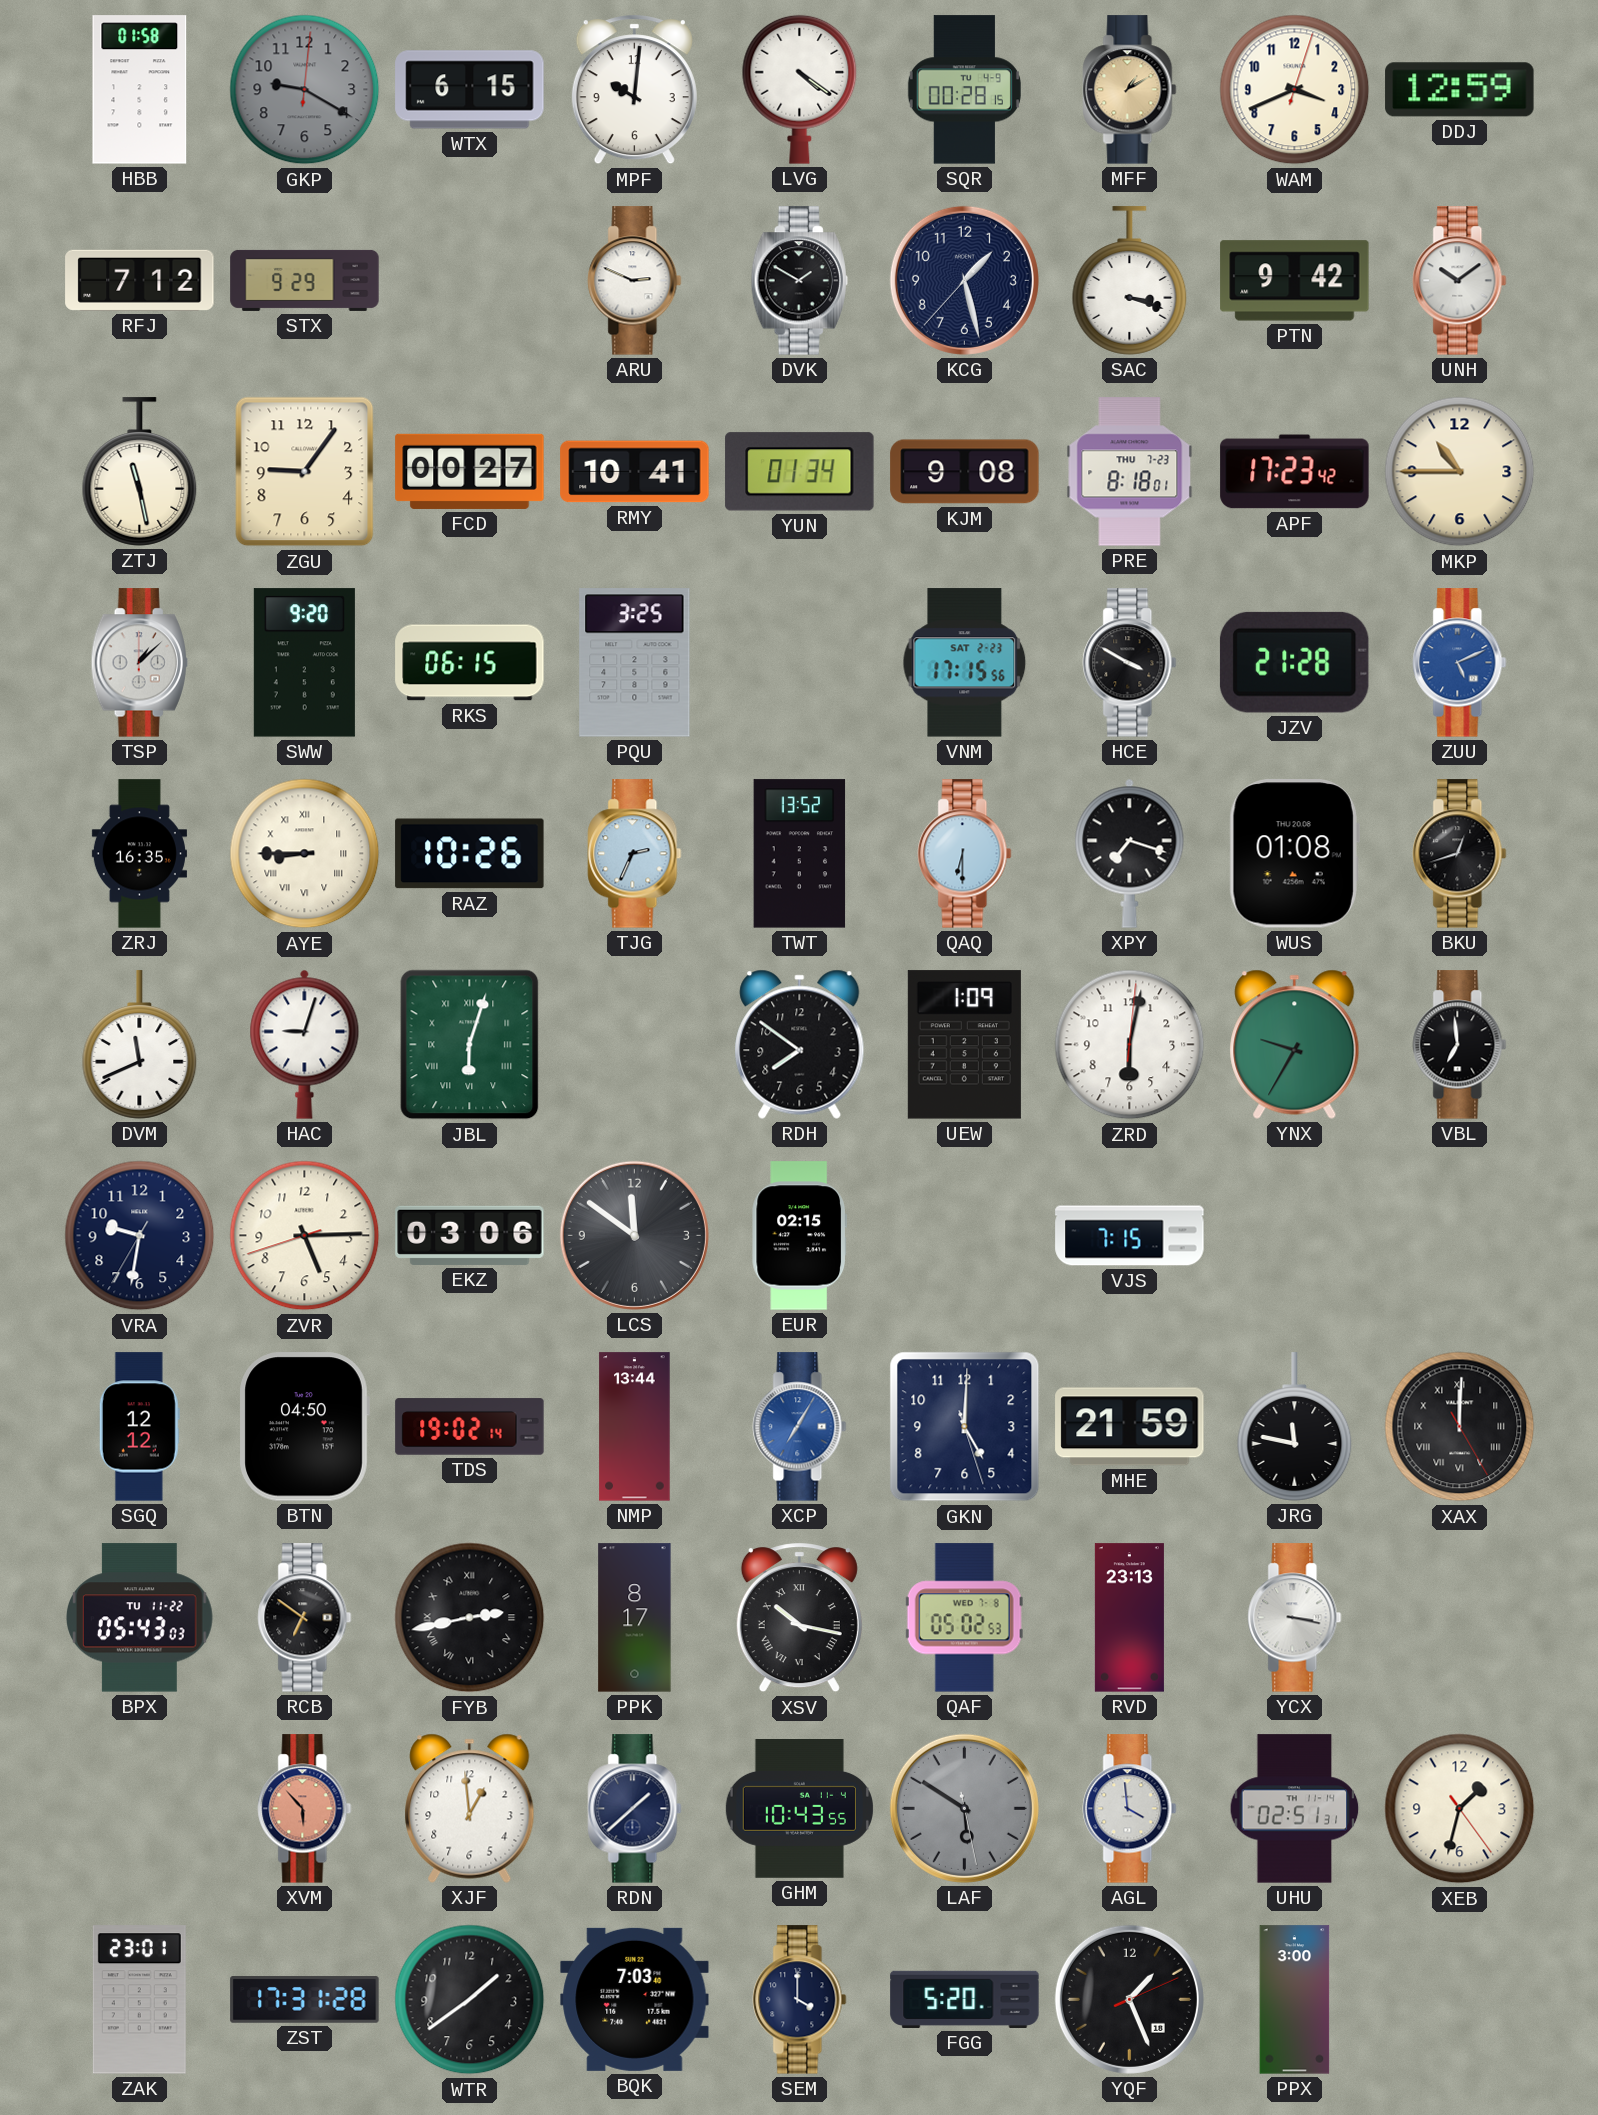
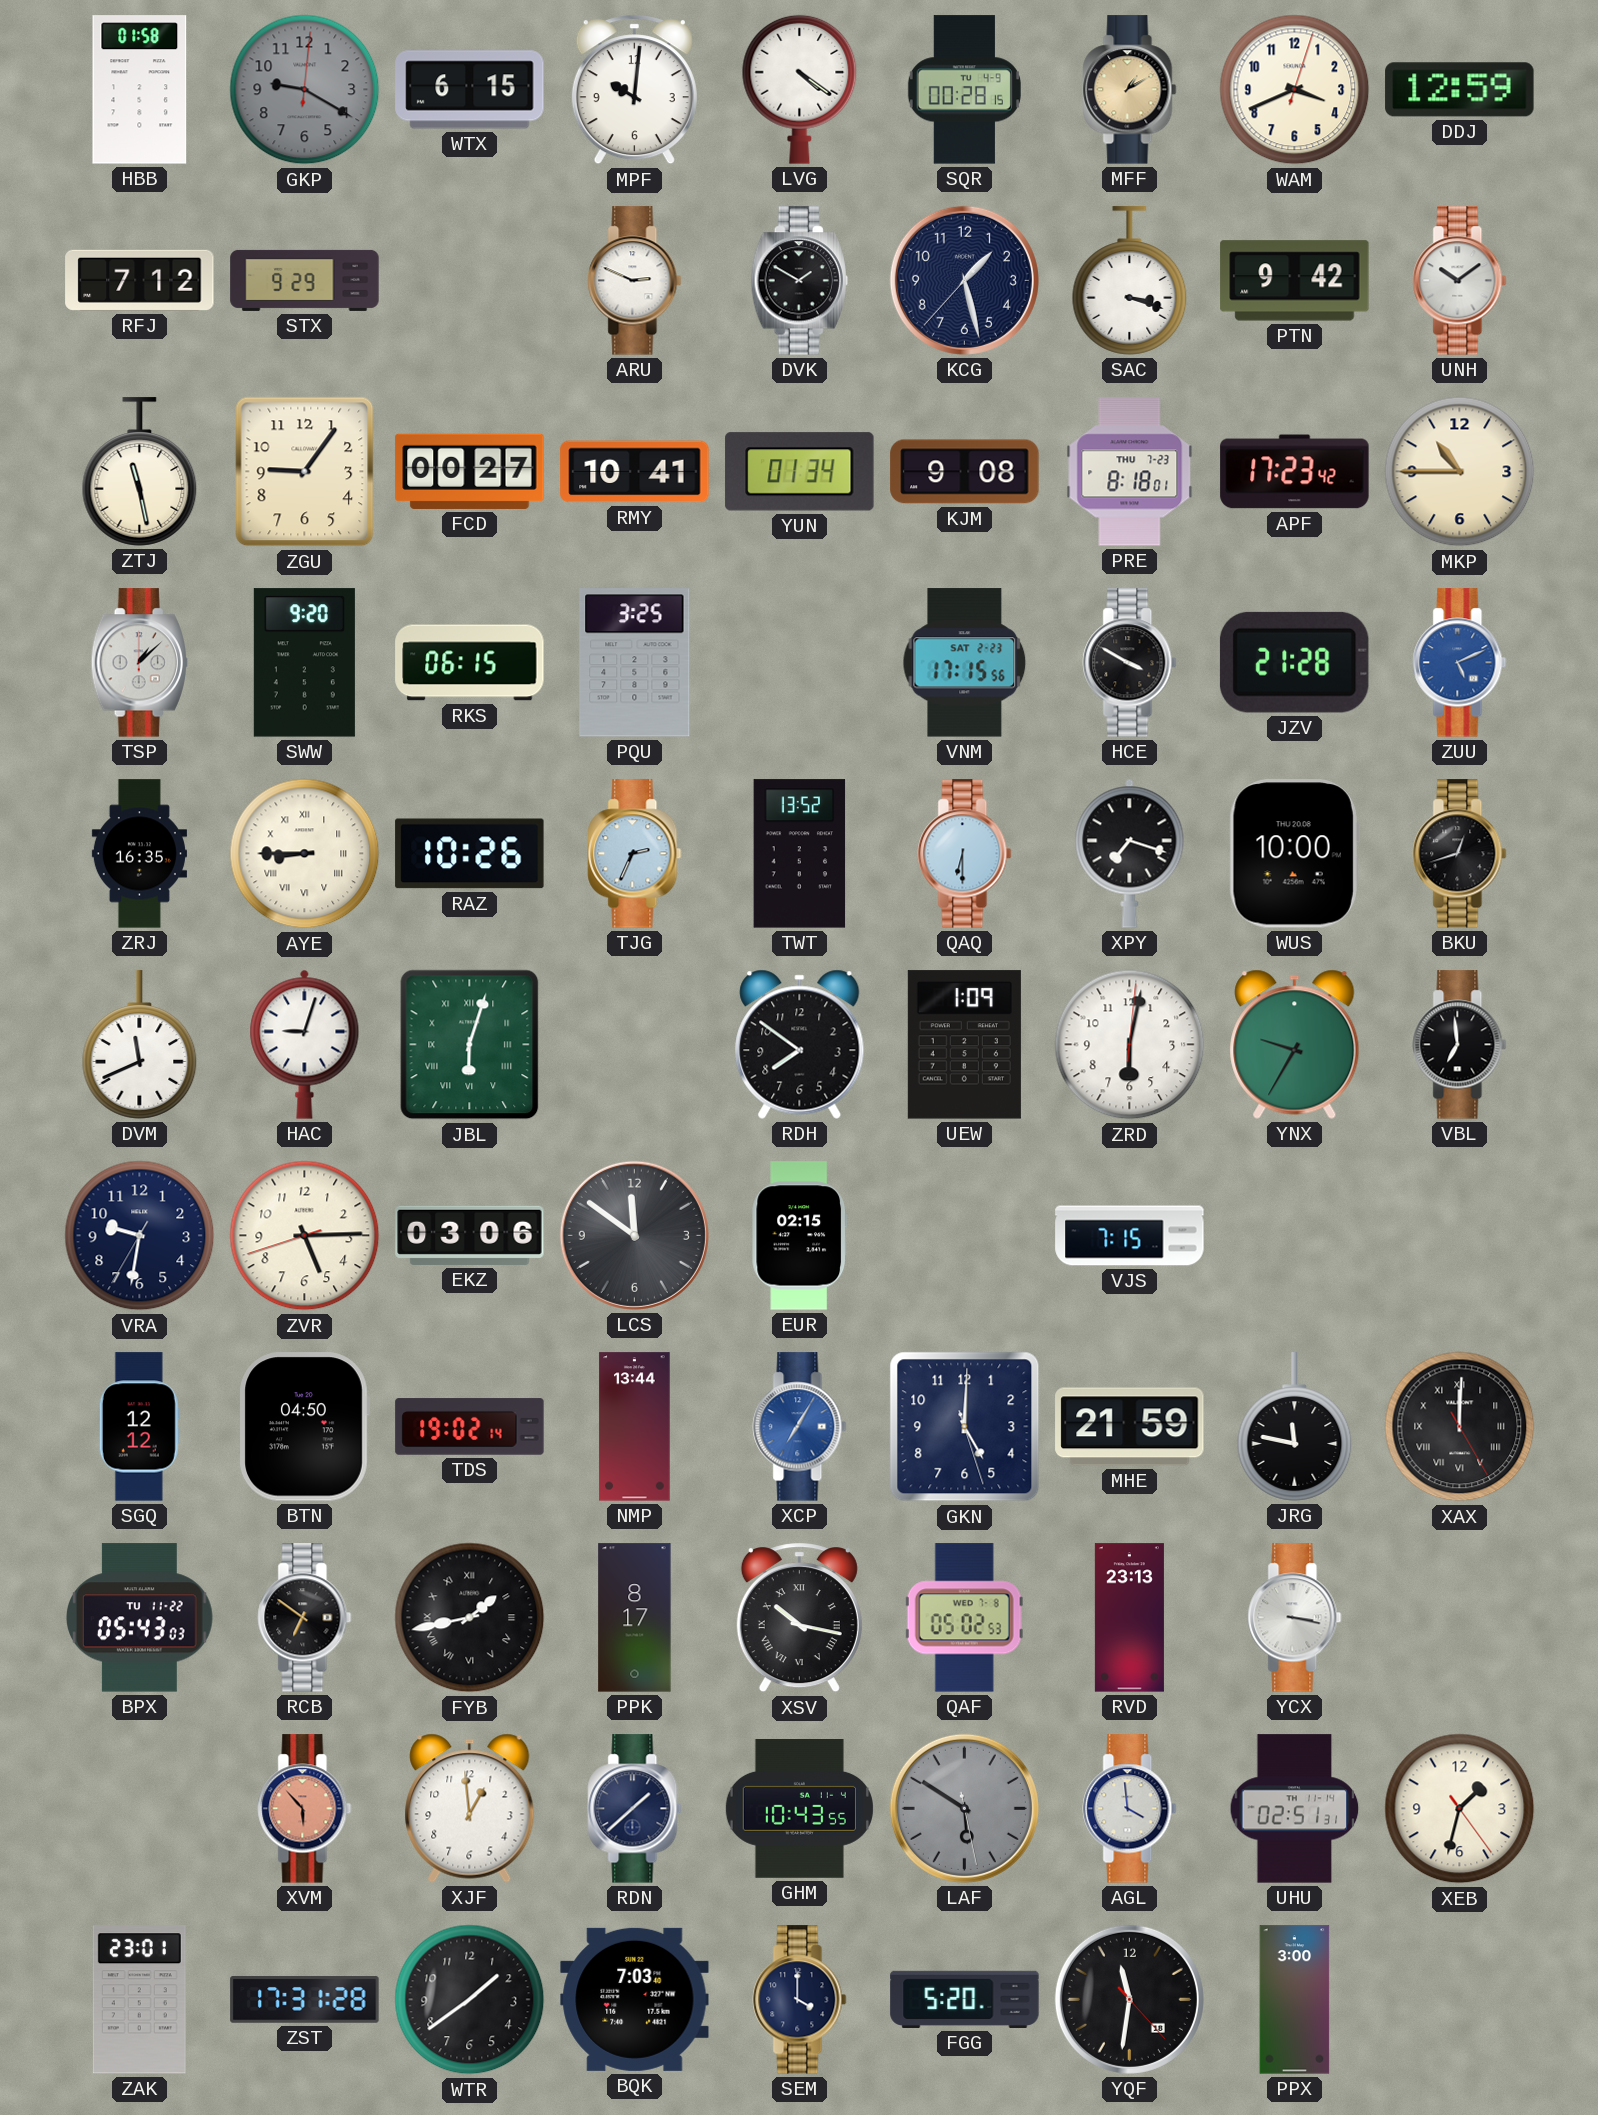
WUS: 01:08 -> 10:00
FYB: 2:43 -> 1:43
YQF: 1:26 -> 11:31
